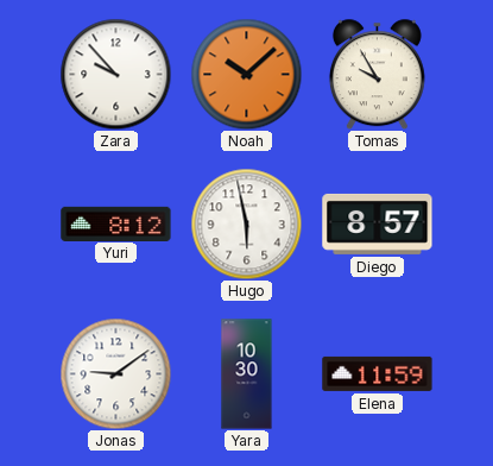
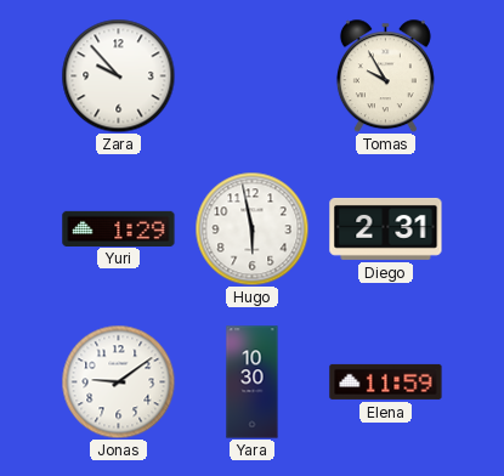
Noah: 10:08 -> none
Yuri: 8:12 -> 1:29
Diego: 8:57 -> 2:31
